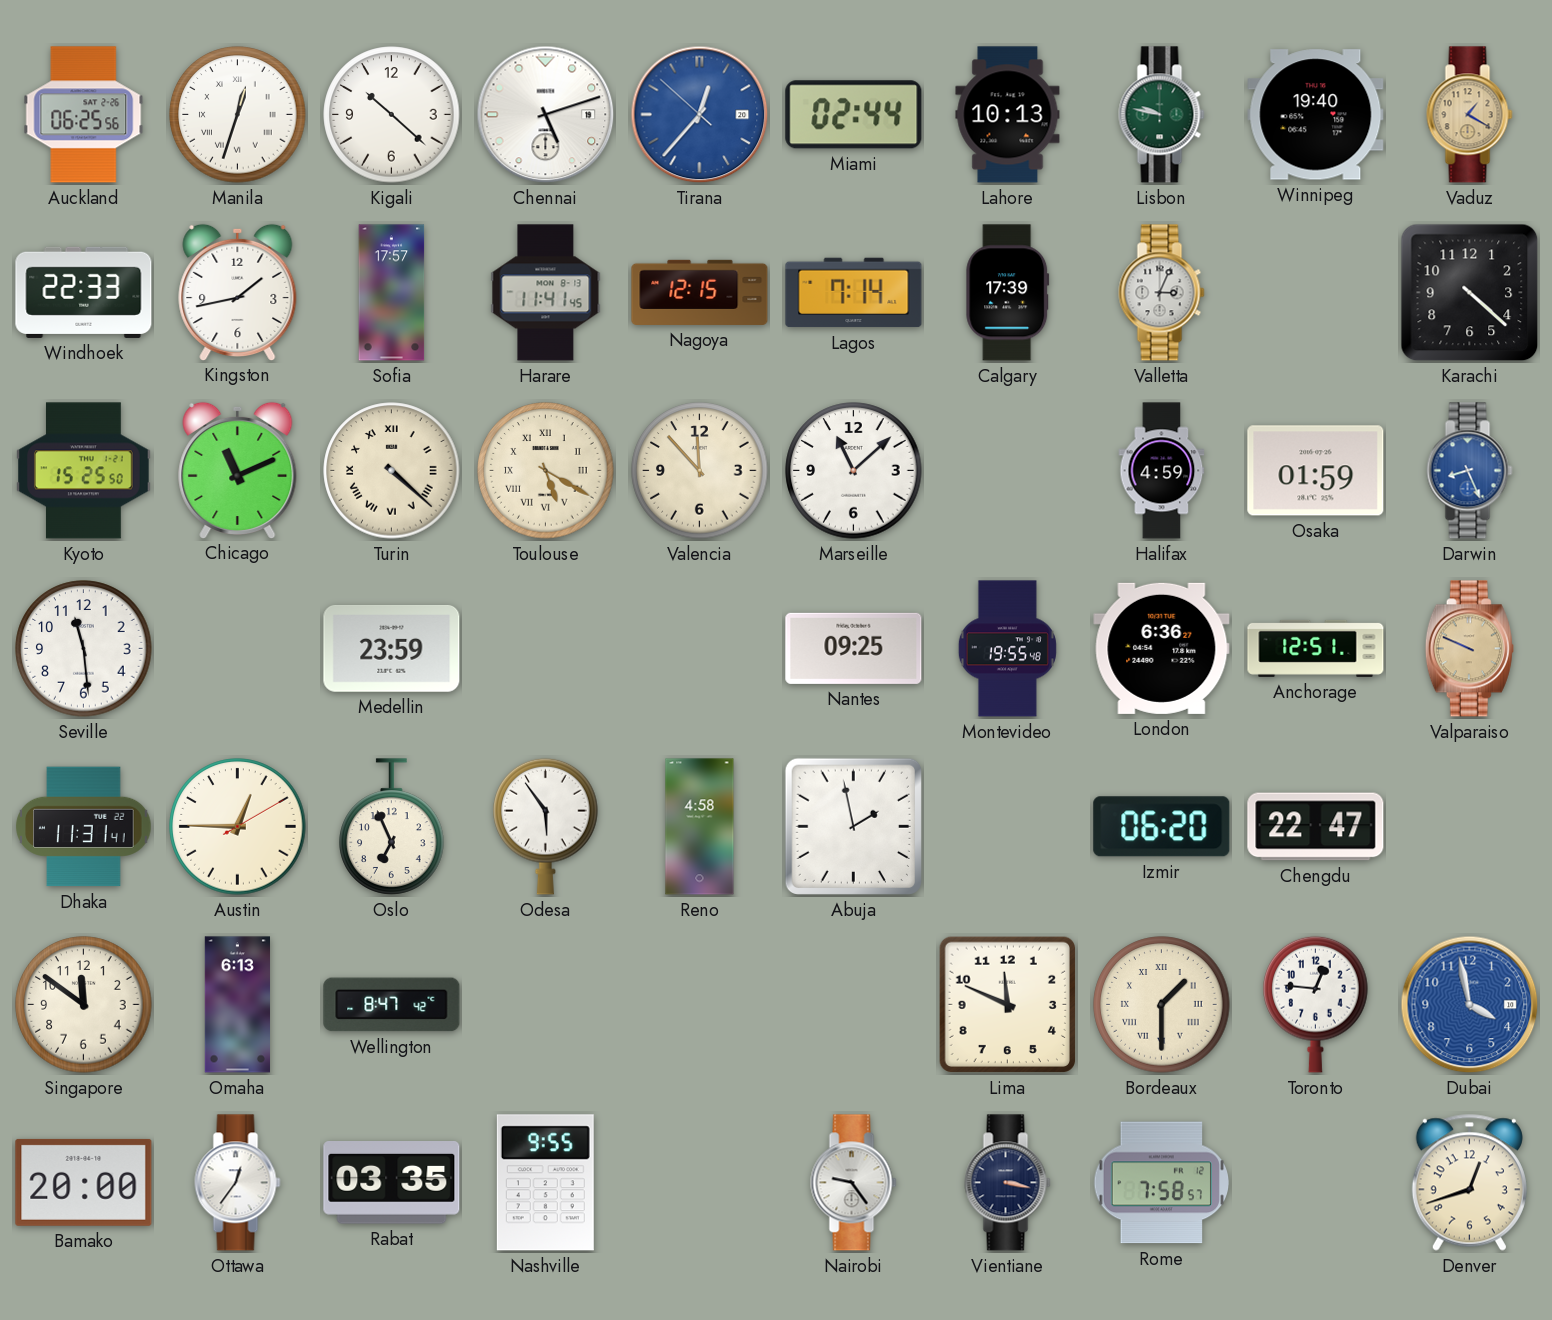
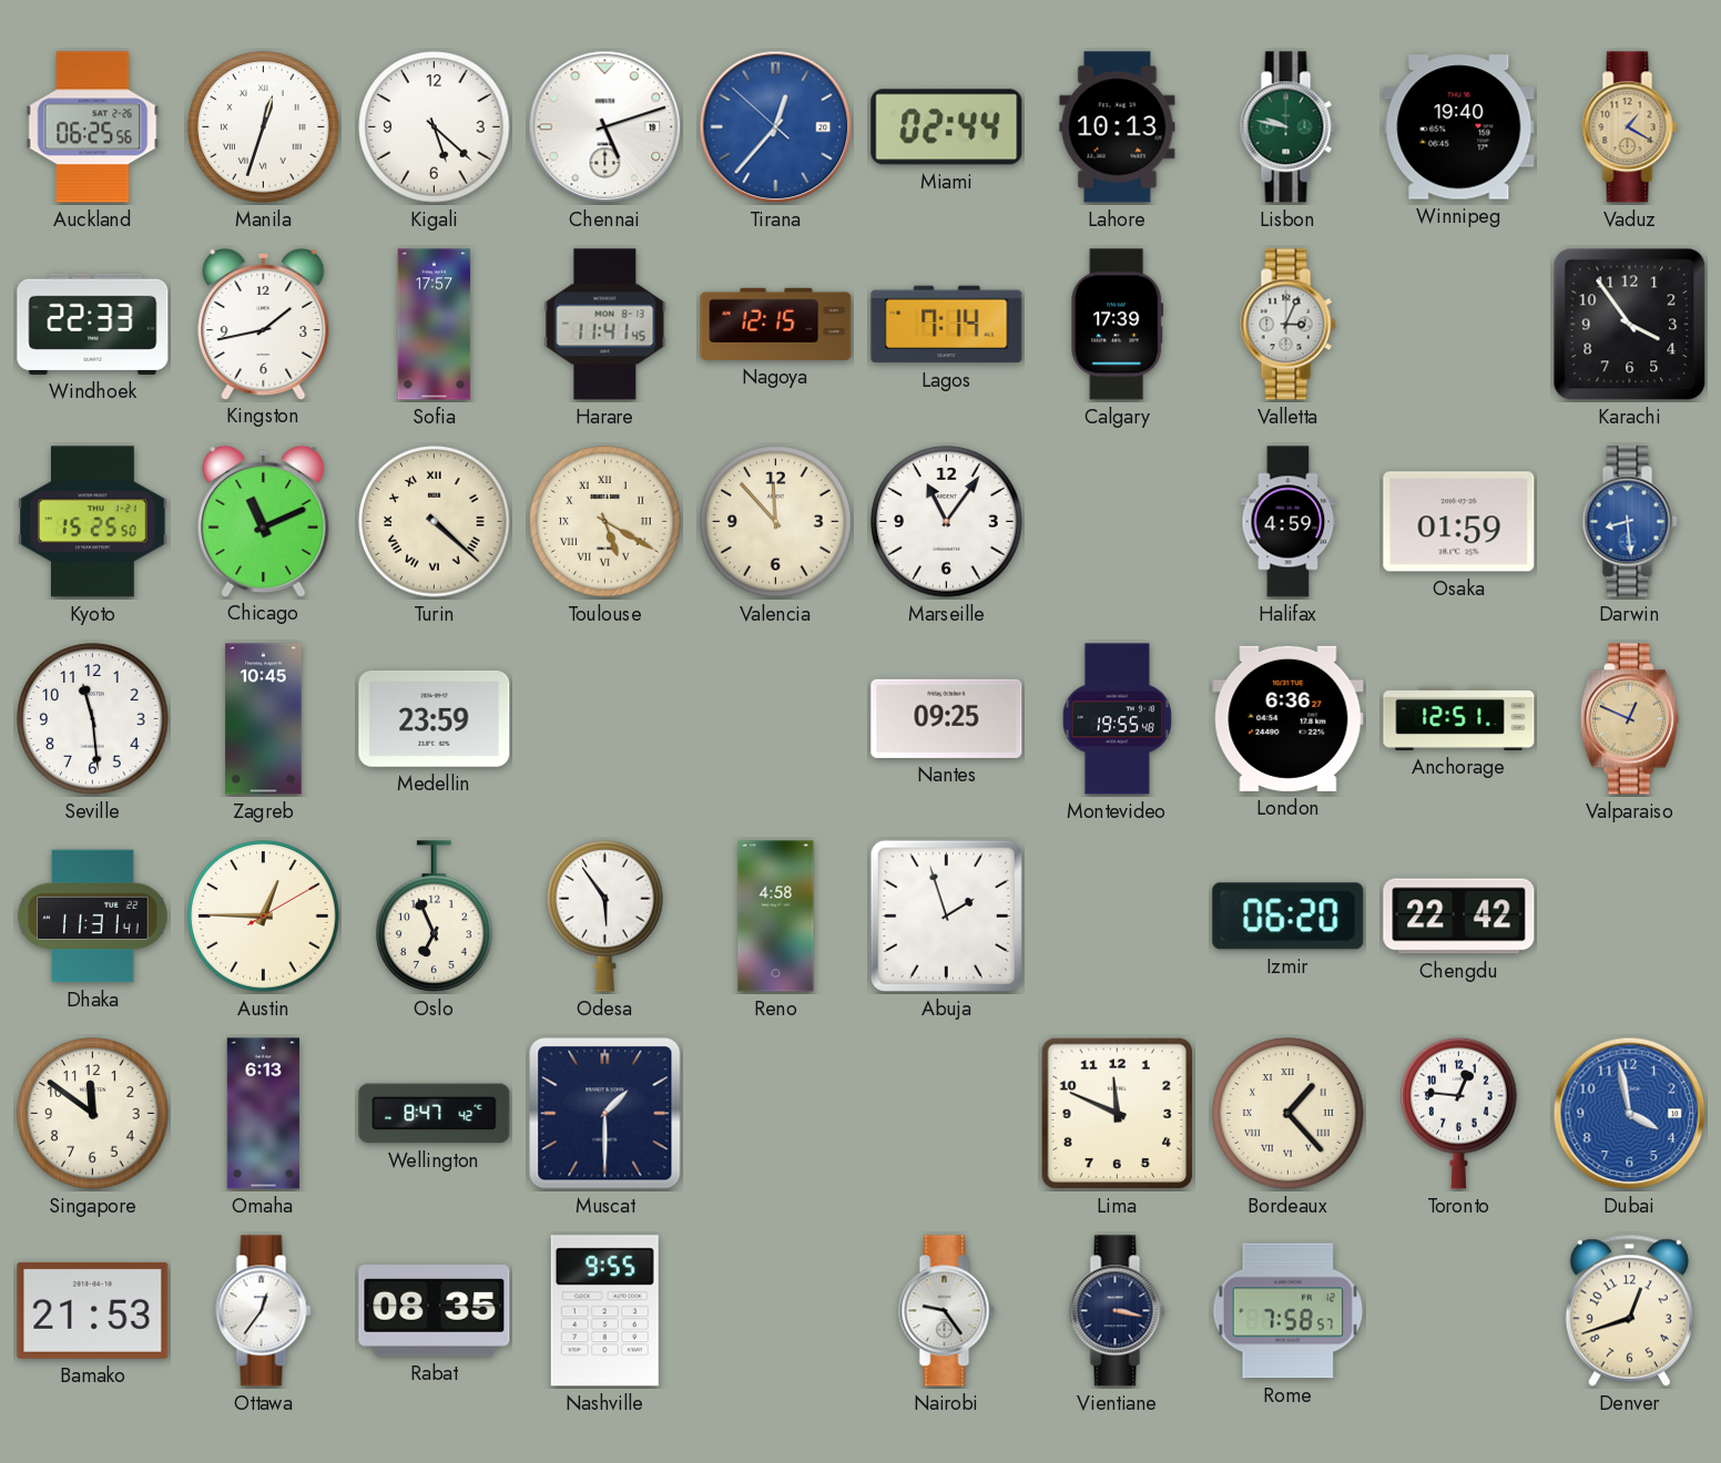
Kigali: 10:22 -> 5:22
Karachi: 4:22 -> 3:54
Marseille: 11:08 -> 11:06
Darwin: 8:26 -> 8:29
Zagreb: none -> 10:45
Valparaiso: 9:49 -> 12:49
Abuja: 1:58 -> 1:57
Chengdu: 22:47 -> 22:42
Muscat: none -> 1:30
Bordeaux: 1:30 -> 1:23
Bamako: 20:00 -> 21:53
Rabat: 03:35 -> 08:35
